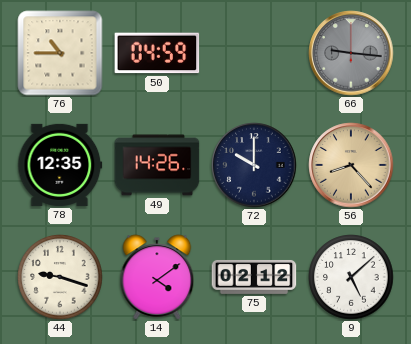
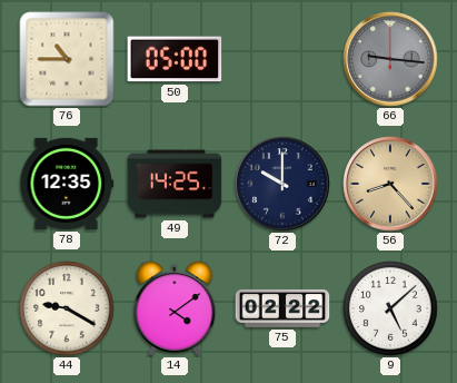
50: 04:59 -> 05:00
49: 14:26 -> 14:25
44: 9:18 -> 9:20
75: 02:12 -> 02:22
